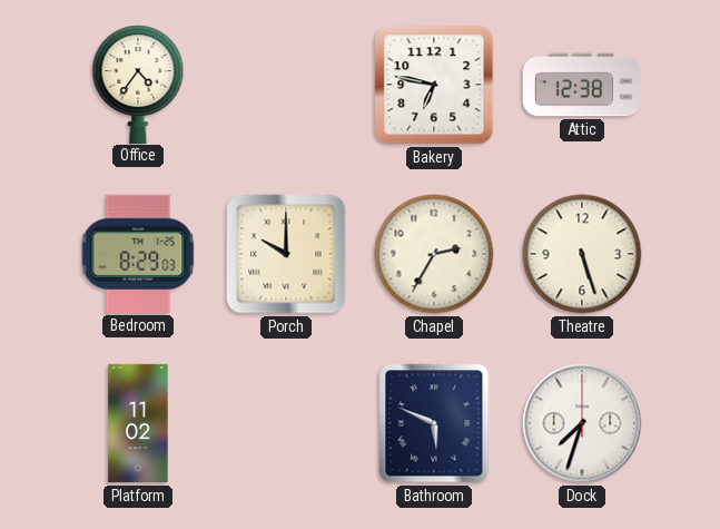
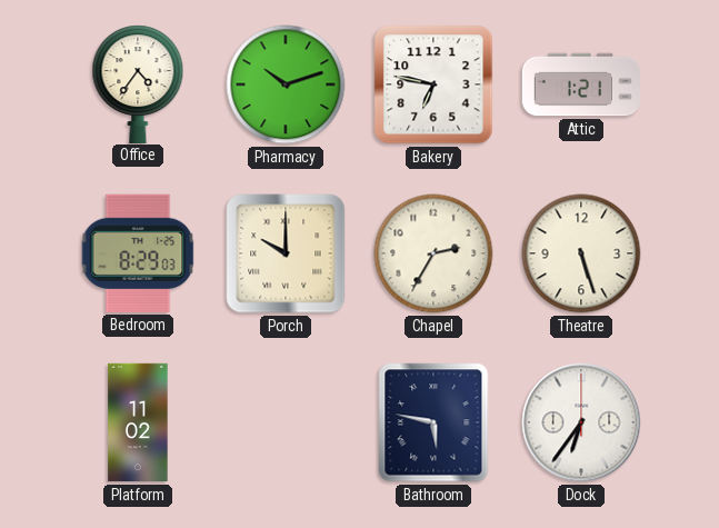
Pharmacy: none -> 10:12
Attic: 12:38 -> 1:21
Bathroom: 5:49 -> 5:47
Dock: 7:33 -> 6:36
